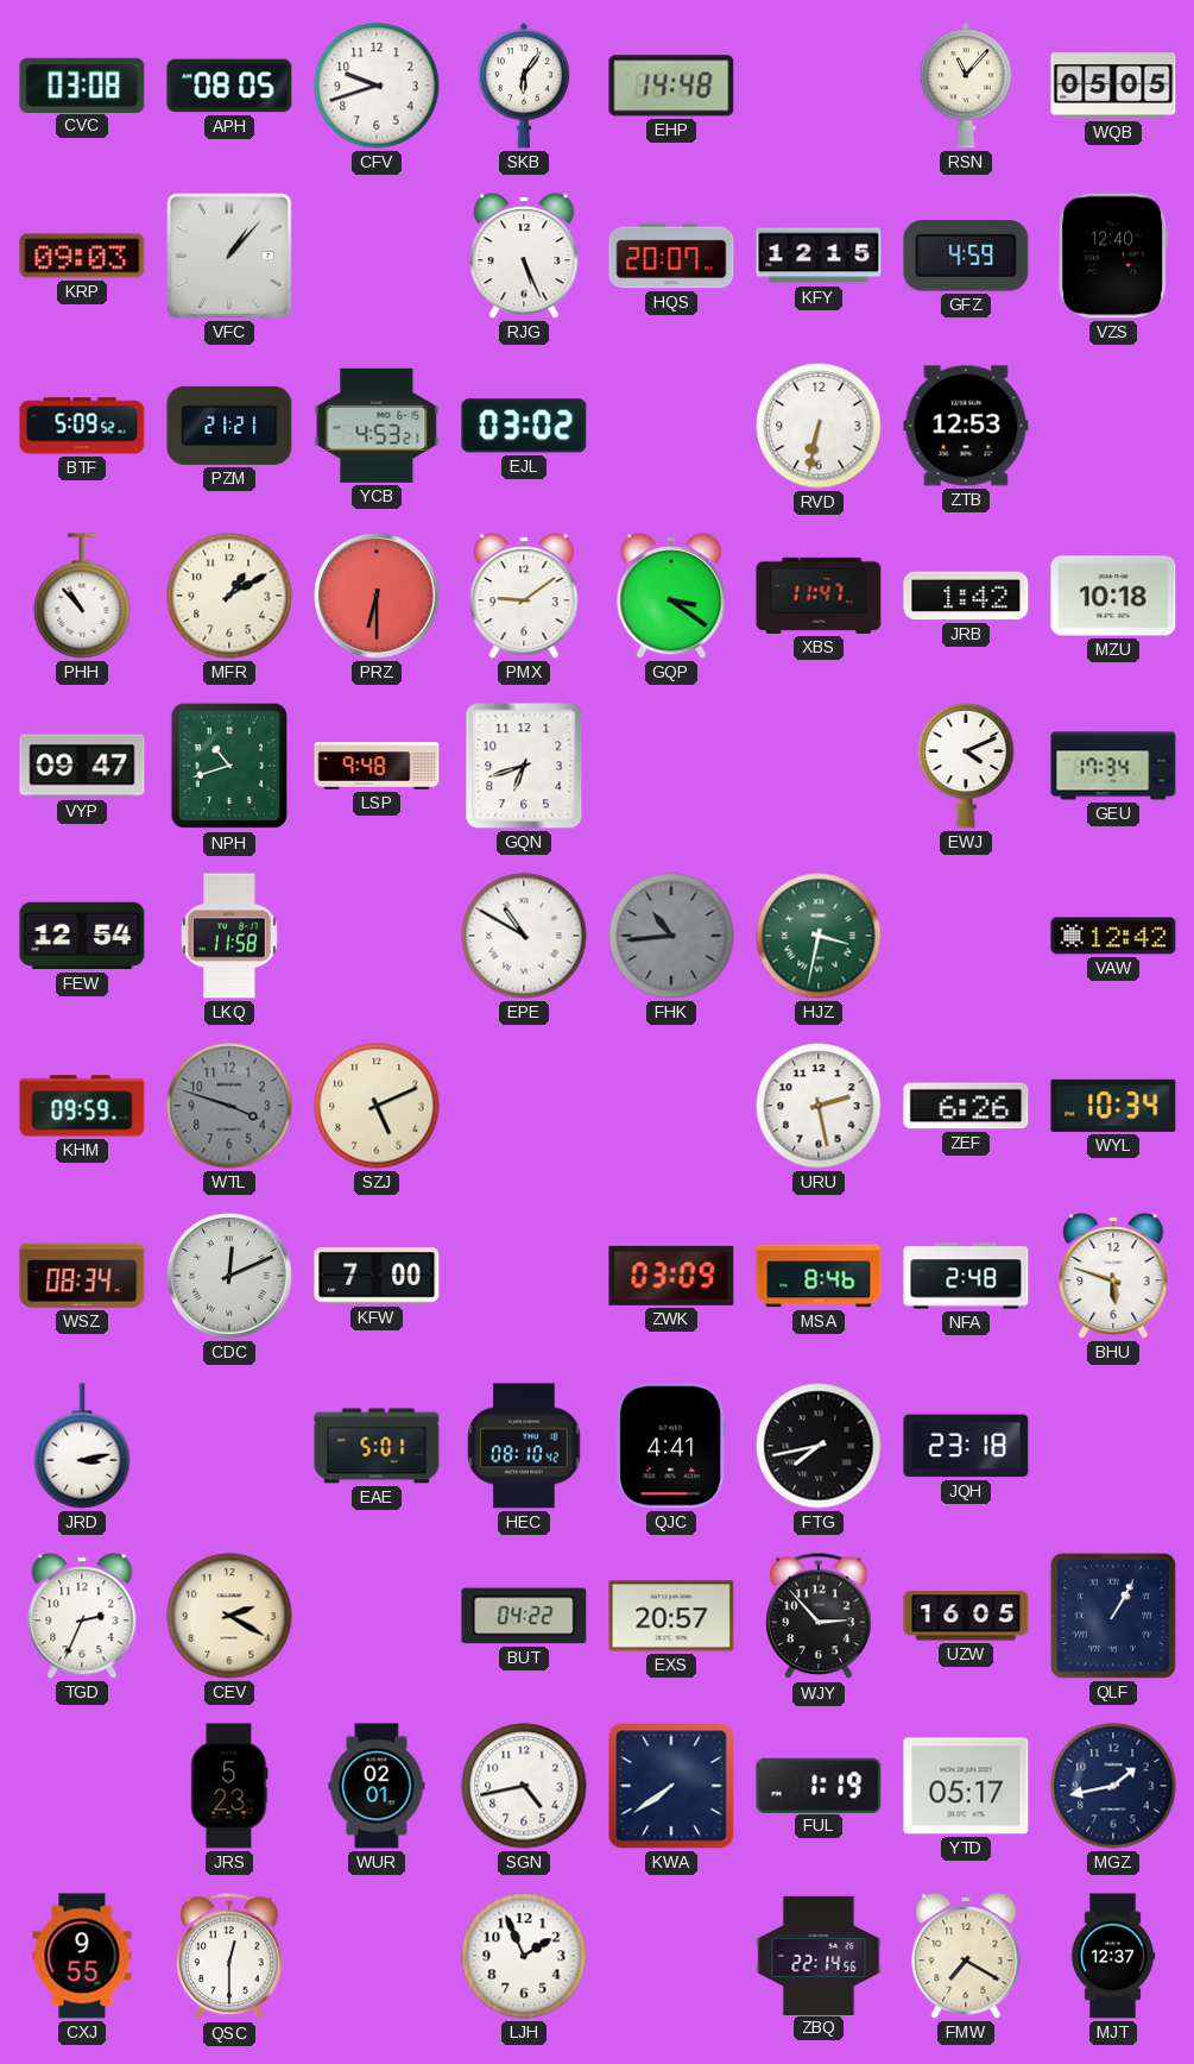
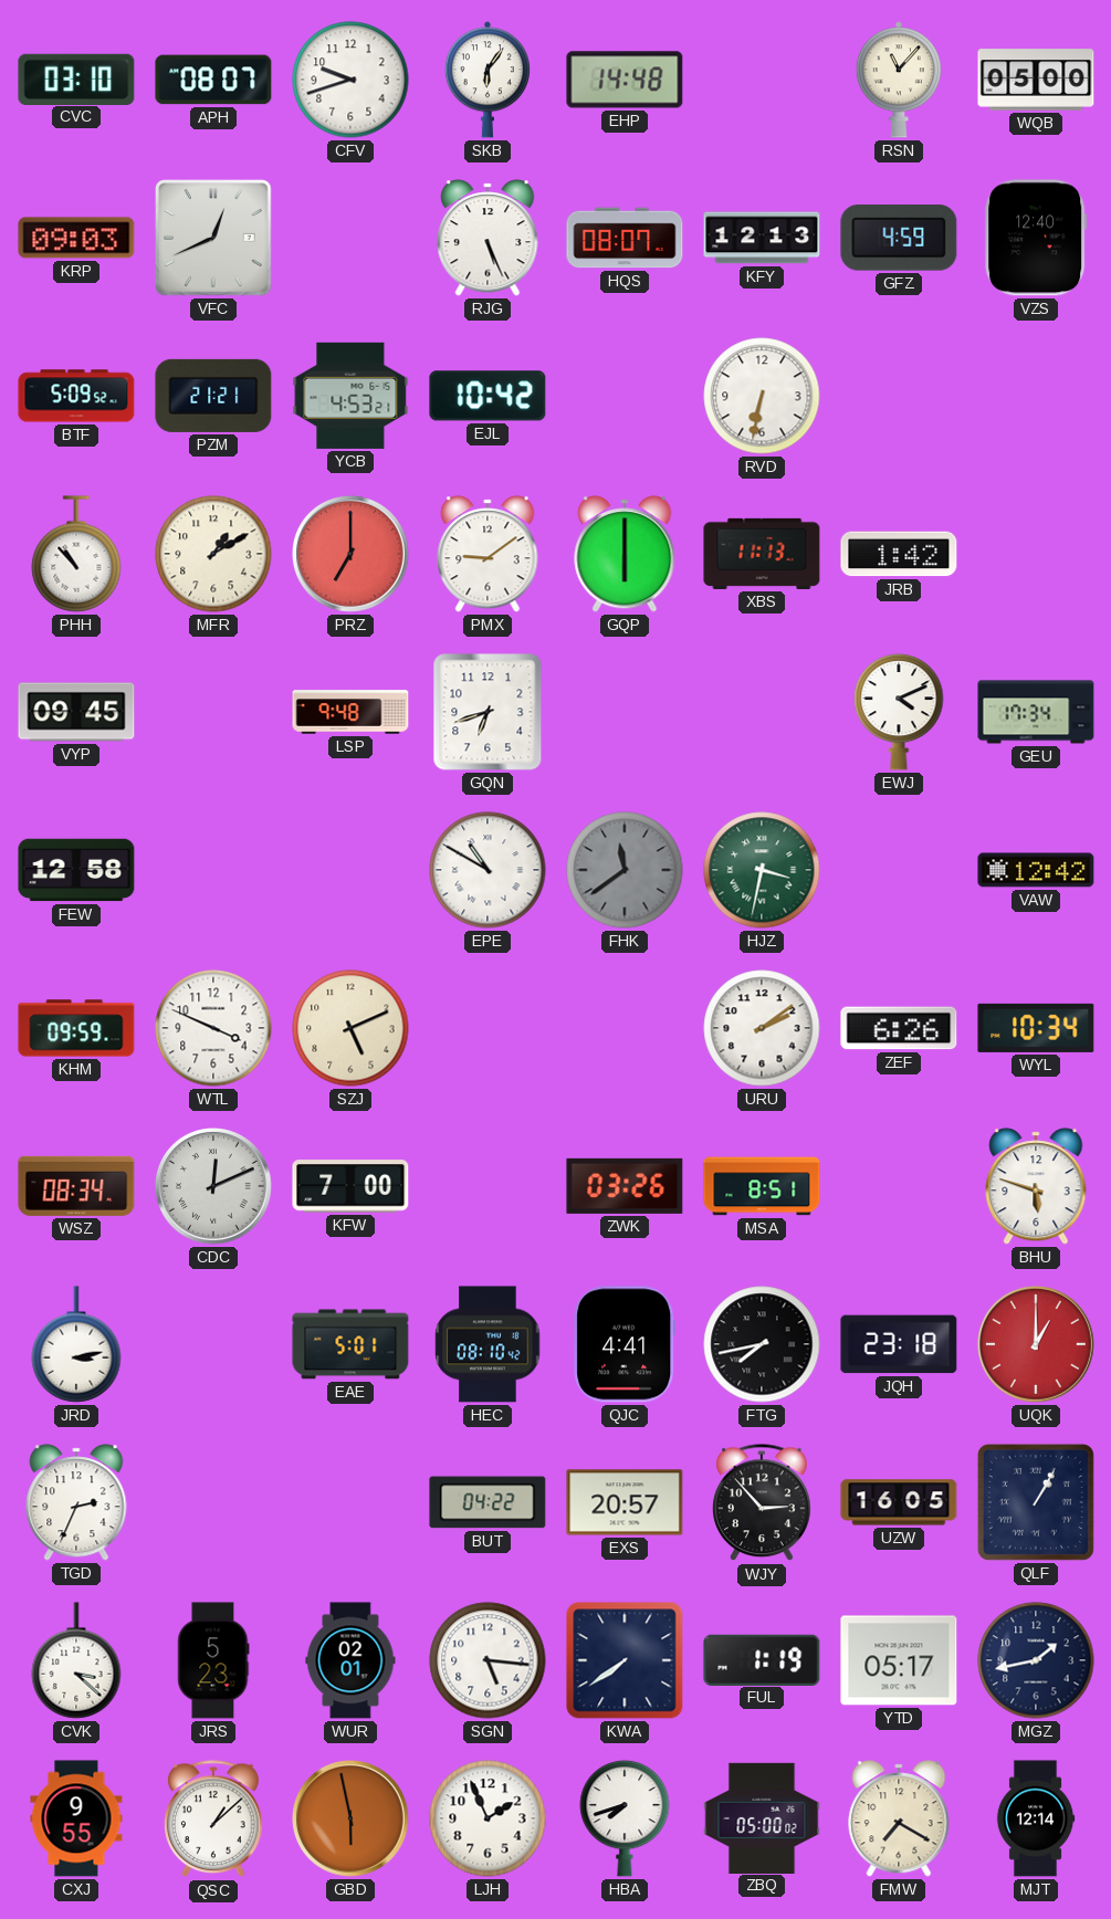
CVC: 03:08 -> 03:10
APH: 08:05 -> 08:07
WQB: 05:05 -> 05:00
VFC: 1:07 -> 12:41
HQS: 20:07 -> 08:07
KFY: 12:15 -> 12:13
EJL: 03:02 -> 10:42
ZTB: 12:53 -> none
PRZ: 6:30 -> 7:00
GQP: 3:21 -> 6:00
XBS: 11:47 -> 11:13
MZU: 10:18 -> none
VYP: 09:47 -> 09:45
NPH: 10:42 -> none
FEW: 12:54 -> 12:58
LKQ: 11:58 -> none
FHK: 10:44 -> 11:39
WTL: 3:48 -> 3:49
WTL dial: grey -> white
URU: 2:28 -> 2:09
ZWK: 03:09 -> 03:26
MSA: 8:46 -> 8:51
NFA: 2:48 -> none
UQK: none -> 1:00
CEV: 2:20 -> none
CVK: none -> 3:22
SGN: 4:43 -> 5:16
QSC: 12:30 -> 1:08
GBD: none -> 5:58
HBA: none -> 7:42
ZBQ: 22:14 -> 05:00
MJT: 12:37 -> 12:14
